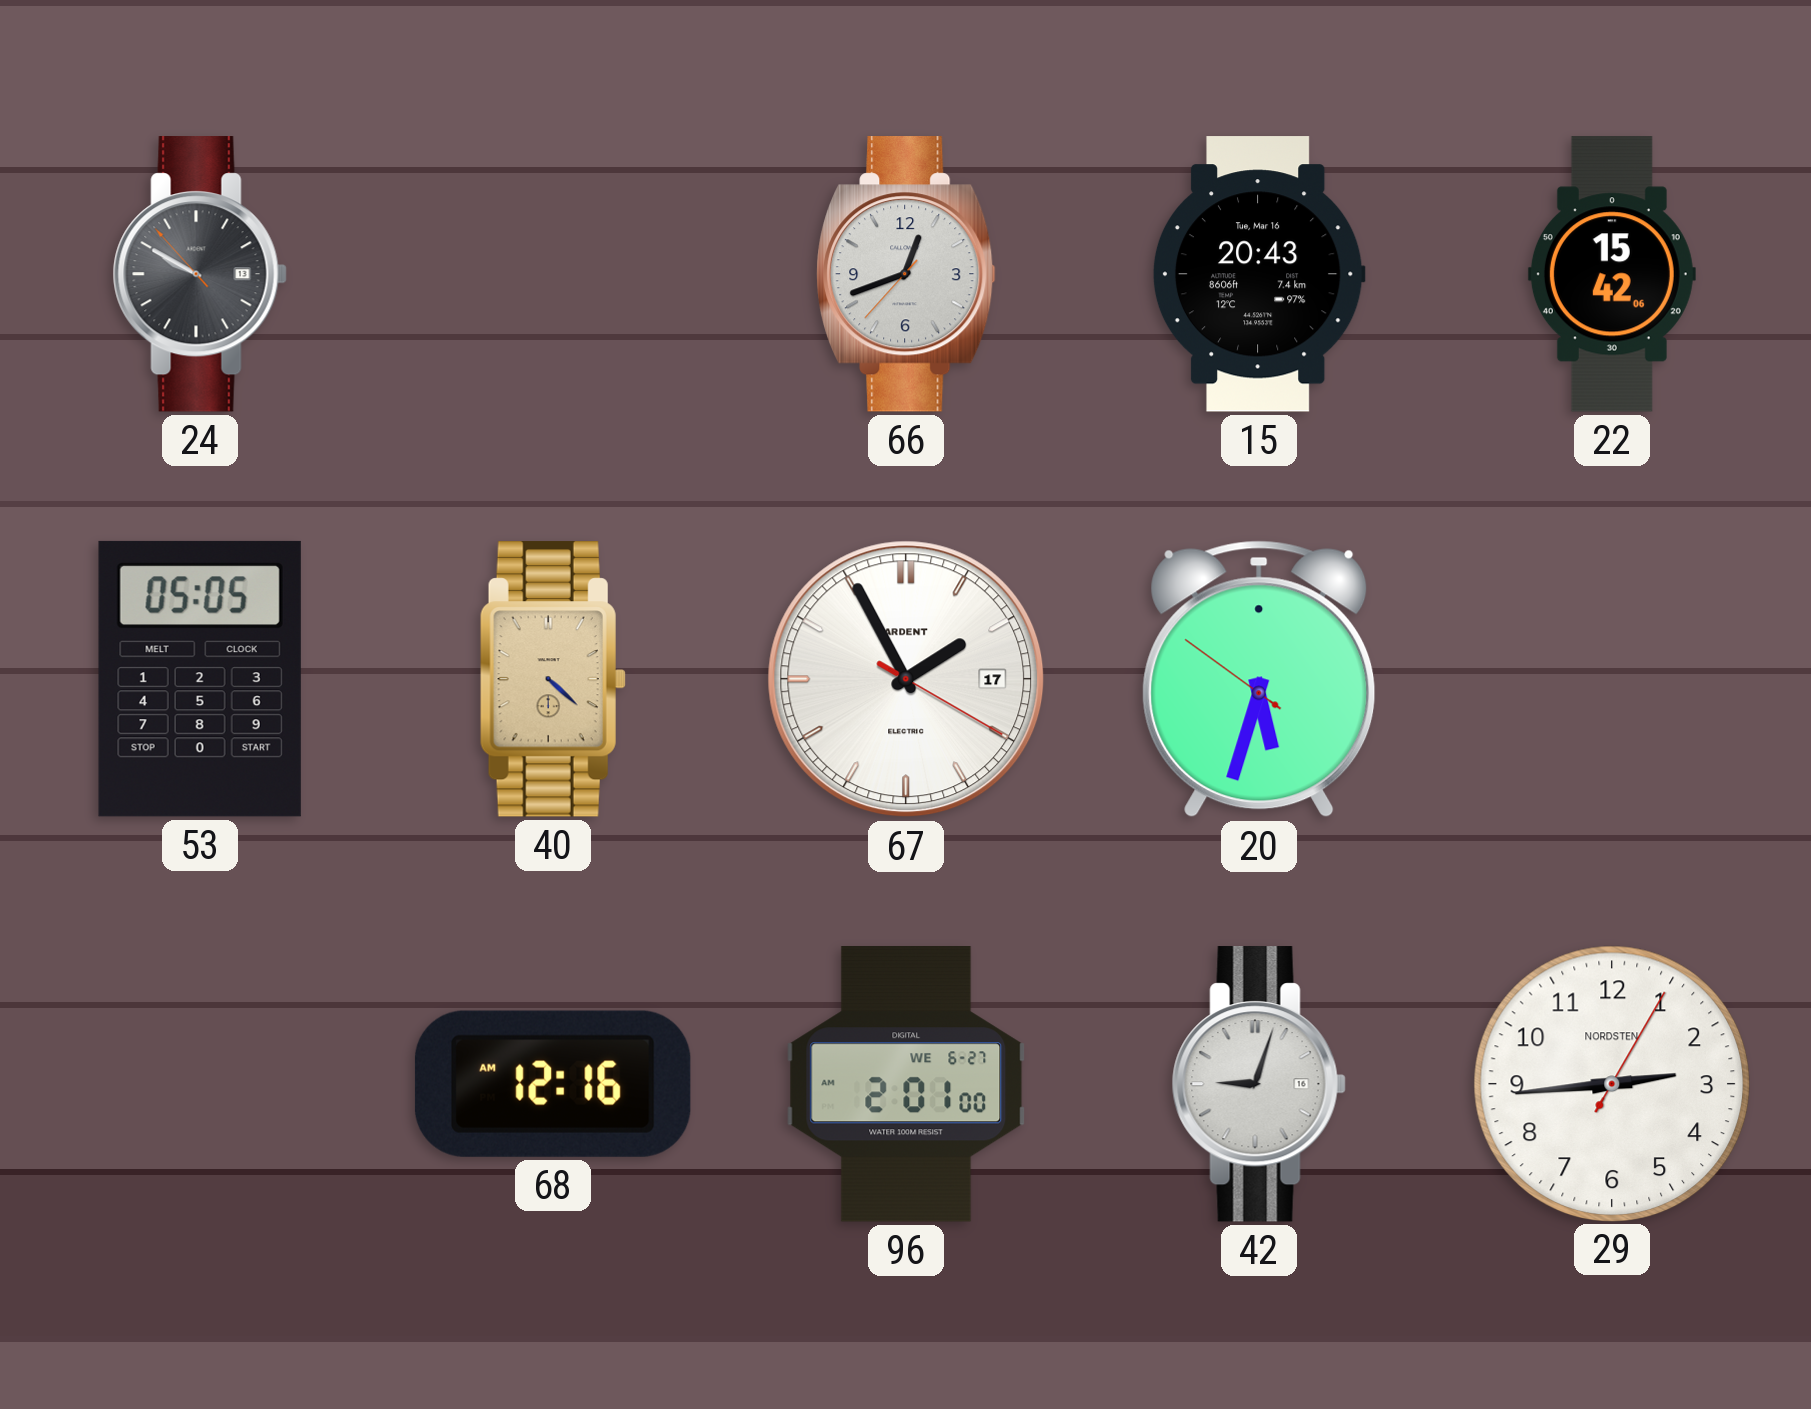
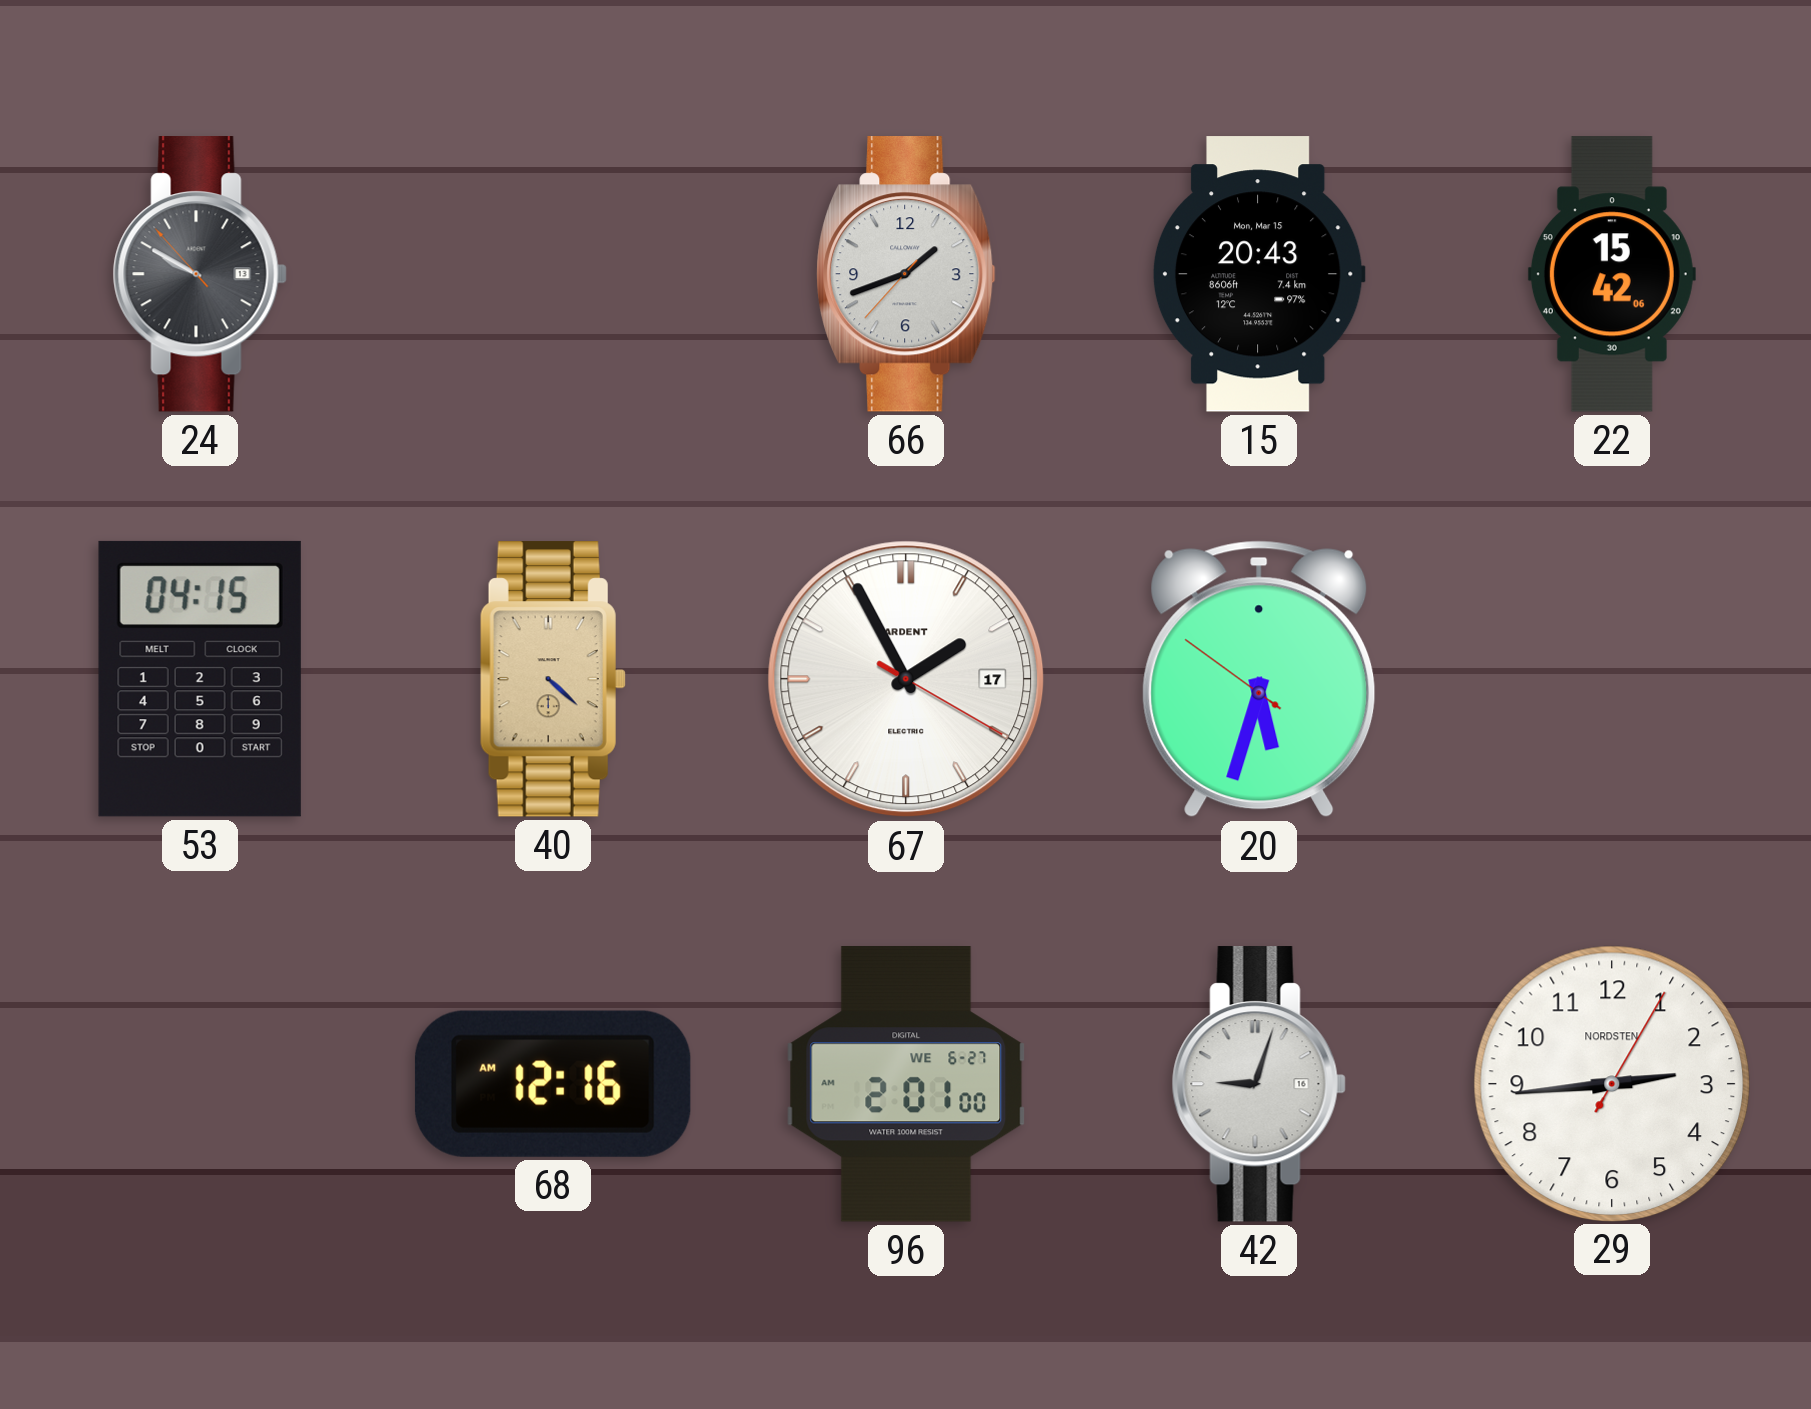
66: 12:41 -> 1:41
15 date: Tue, Mar 16 -> Mon, Mar 15
53: 05:05 -> 04:15
